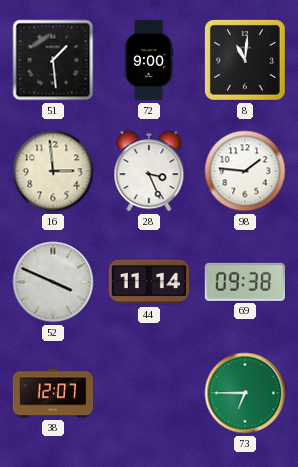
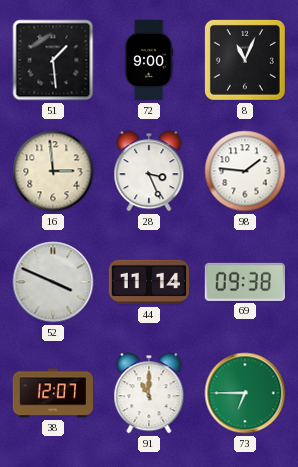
8: 11:01 -> 11:04
91: none -> 11:00
